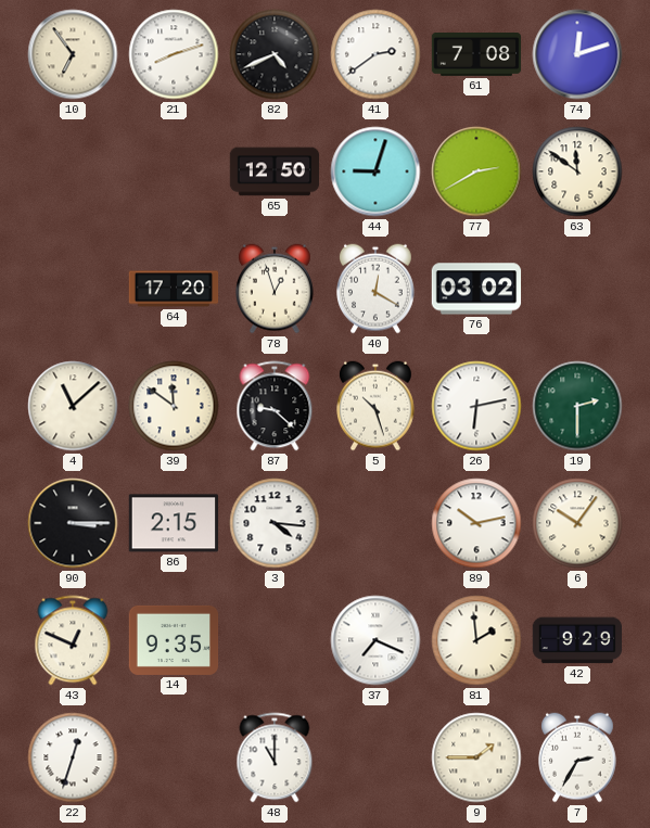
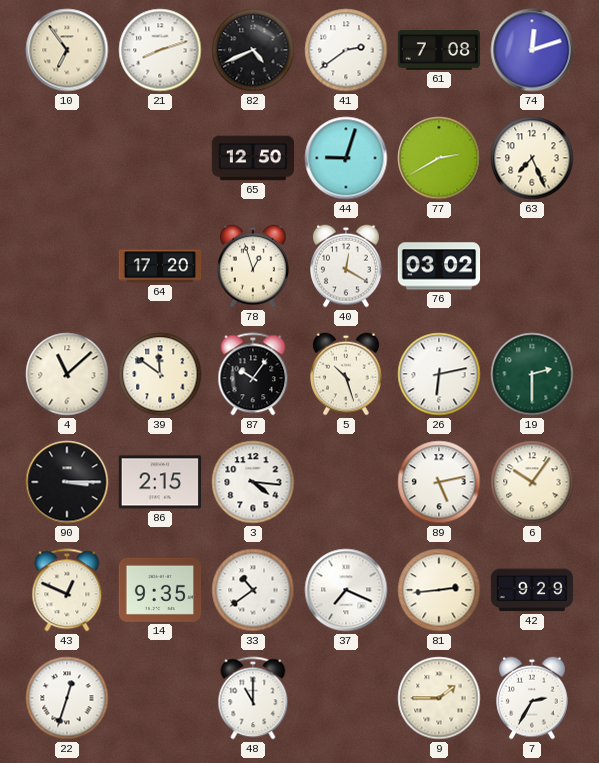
63: 11:51 -> 7:26
87: 9:22 -> 10:06
89: 10:13 -> 5:13
33: none -> 10:39
81: 1:59 -> 2:44
